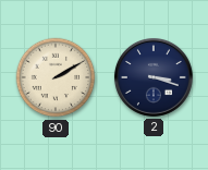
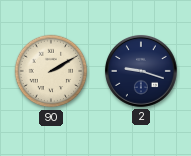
2: 3:18 -> 9:18
